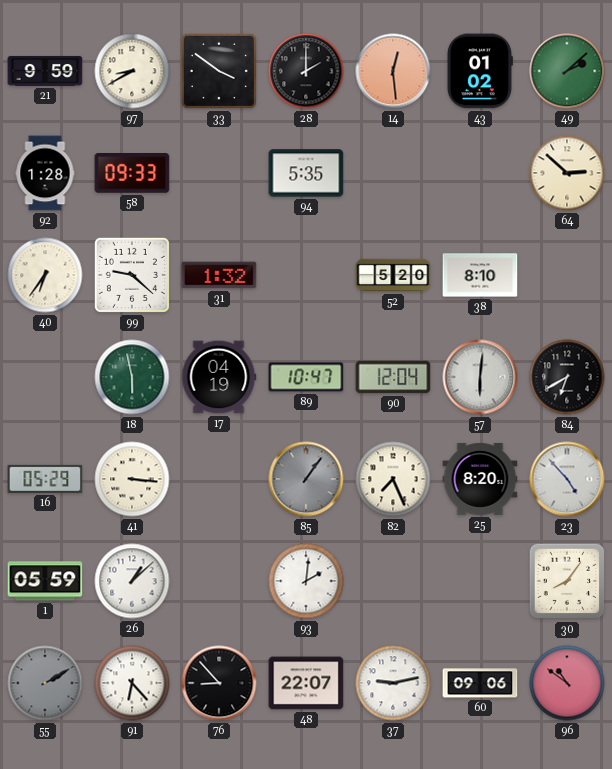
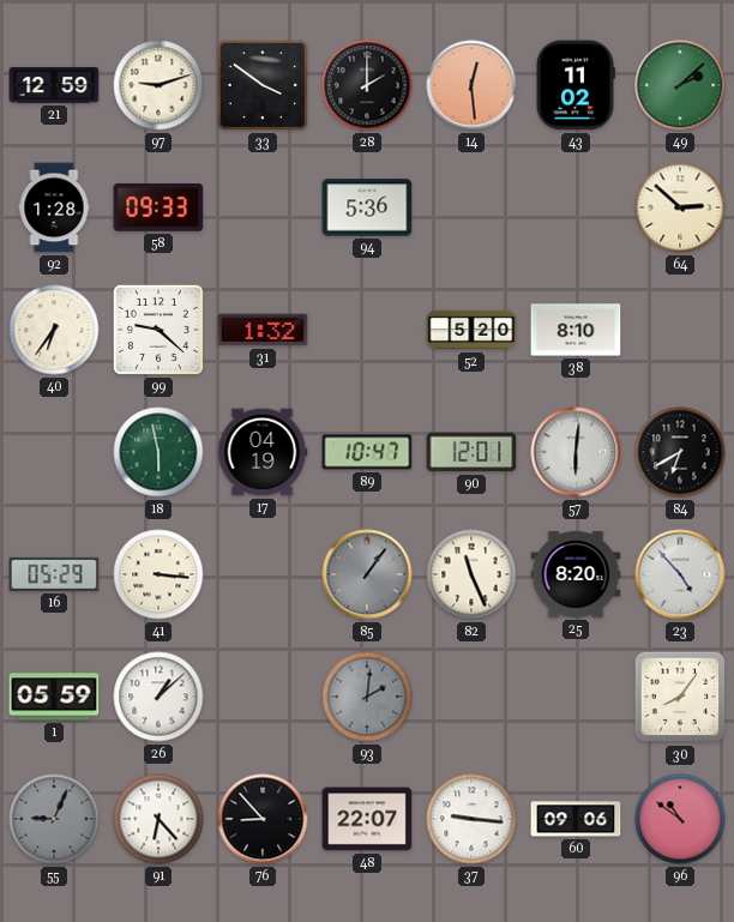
21: 9:59 -> 12:59
97: 8:40 -> 9:12
43: 01:02 -> 11:02
94: 5:35 -> 5:36
90: 12:04 -> 12:01
82: 7:26 -> 11:26
93 dial: white -> grey
55: 2:10 -> 9:04
37: 9:13 -> 9:16
